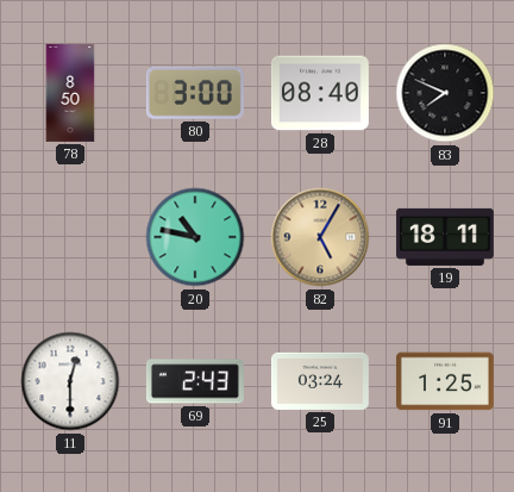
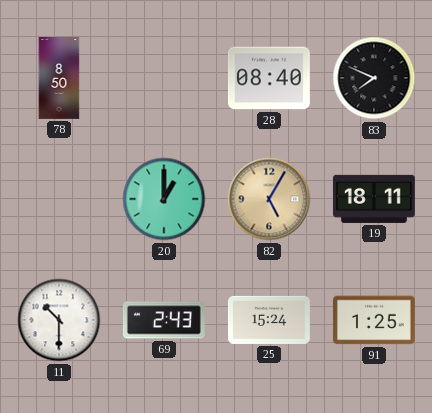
80: 3:00 -> none
20: 10:47 -> 1:00
11: 12:30 -> 10:30
25: 03:24 -> 15:24
